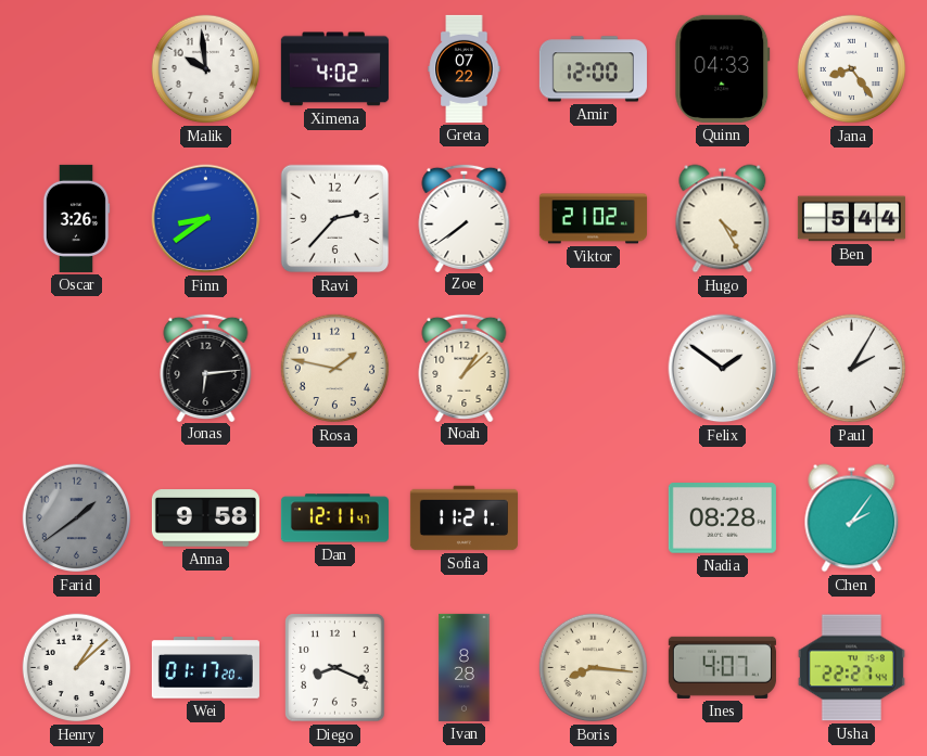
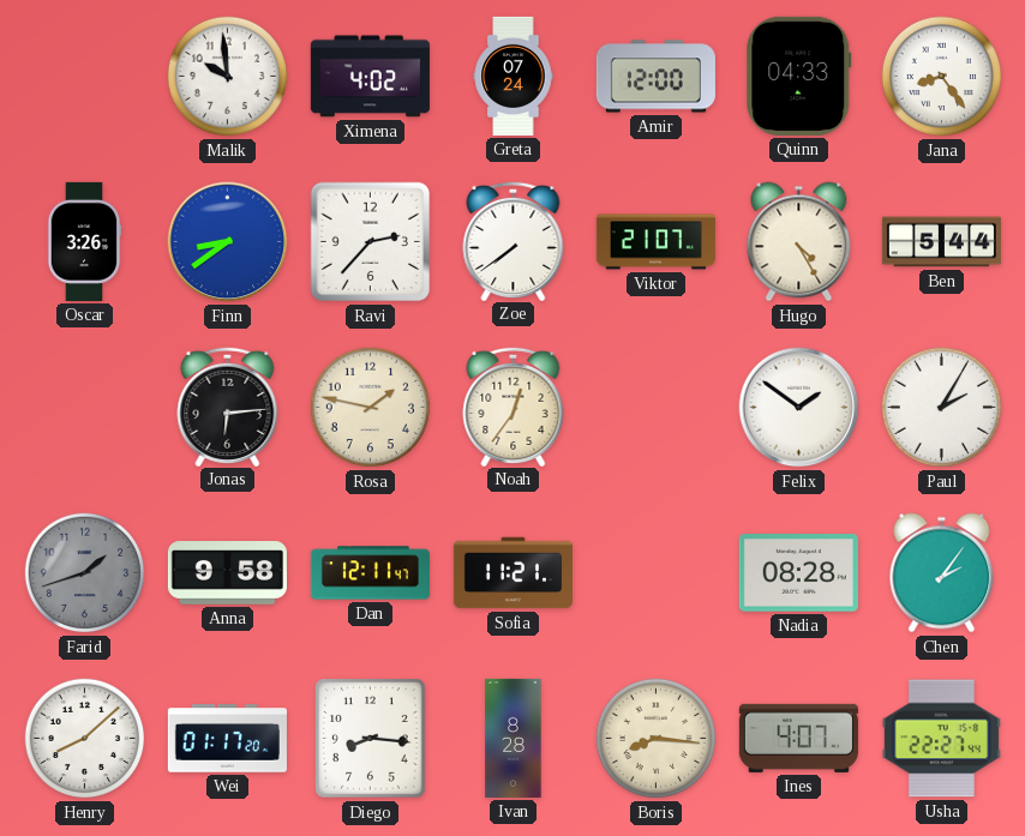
Greta: 07:22 -> 07:24
Viktor: 21:02 -> 21:07
Noah: 1:08 -> 12:36
Farid: 1:39 -> 1:42
Henry: 1:08 -> 8:08
Diego: 8:19 -> 8:16
